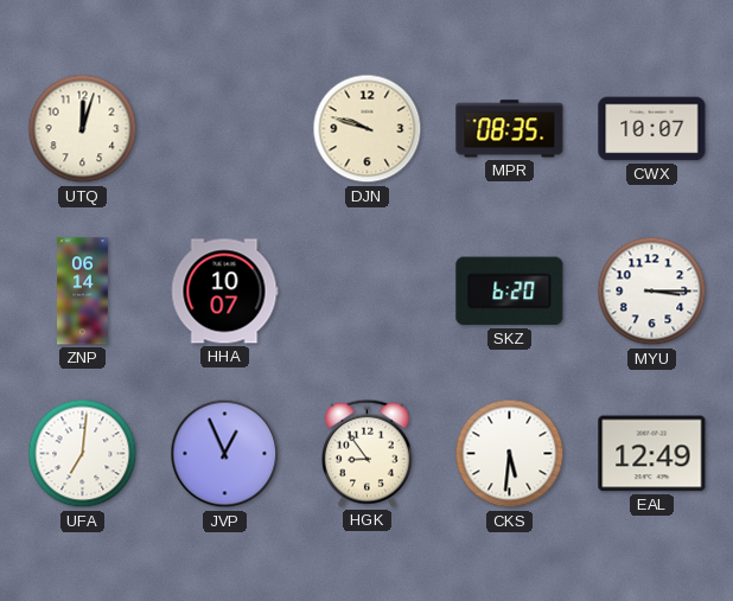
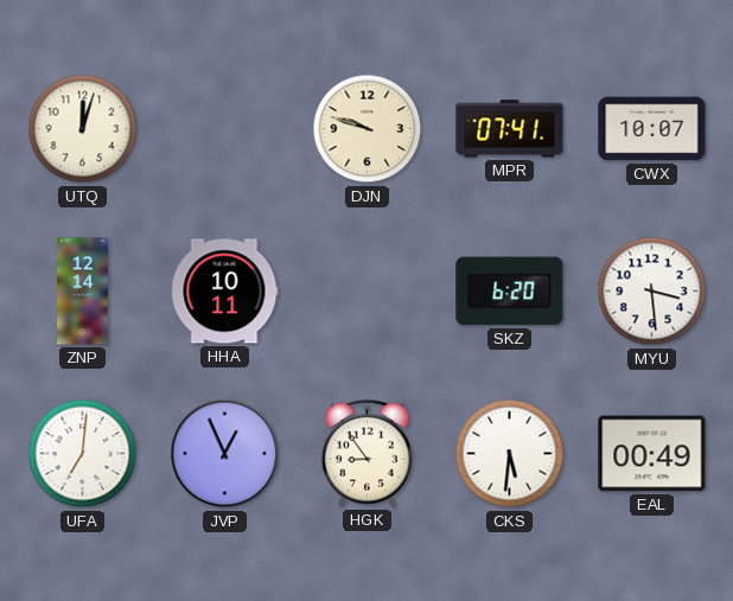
MPR: 08:35 -> 07:41
ZNP: 06:14 -> 12:14
HHA: 10:07 -> 10:11
MYU: 3:15 -> 3:29
EAL: 12:49 -> 00:49
